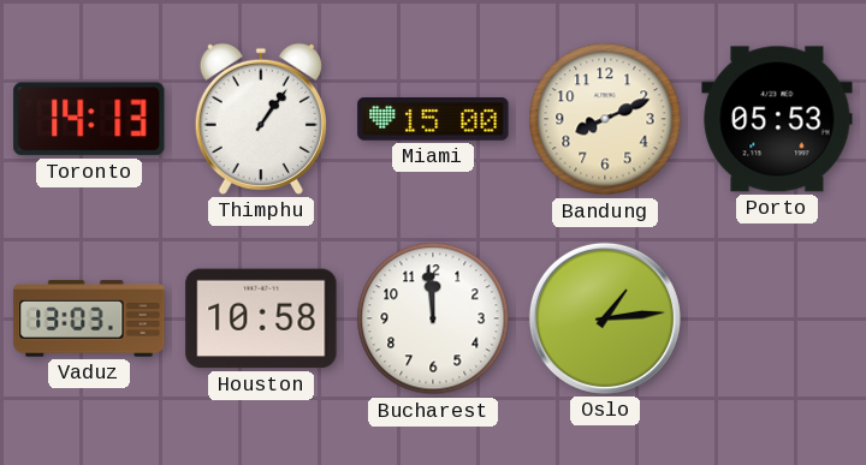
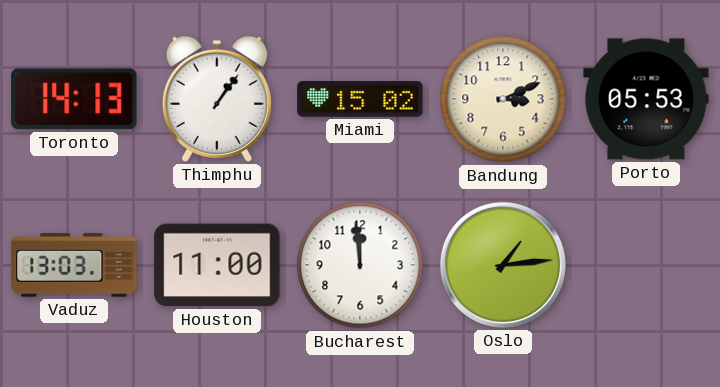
Miami: 15:00 -> 15:02
Bandung: 8:11 -> 3:11
Houston: 10:58 -> 11:00
